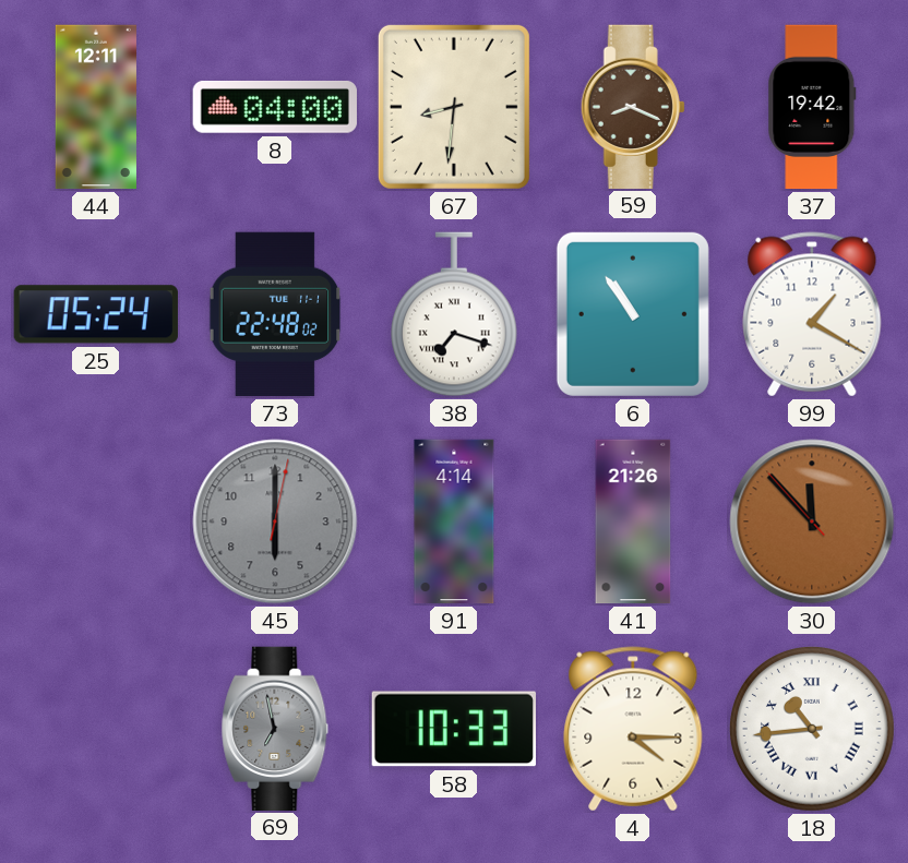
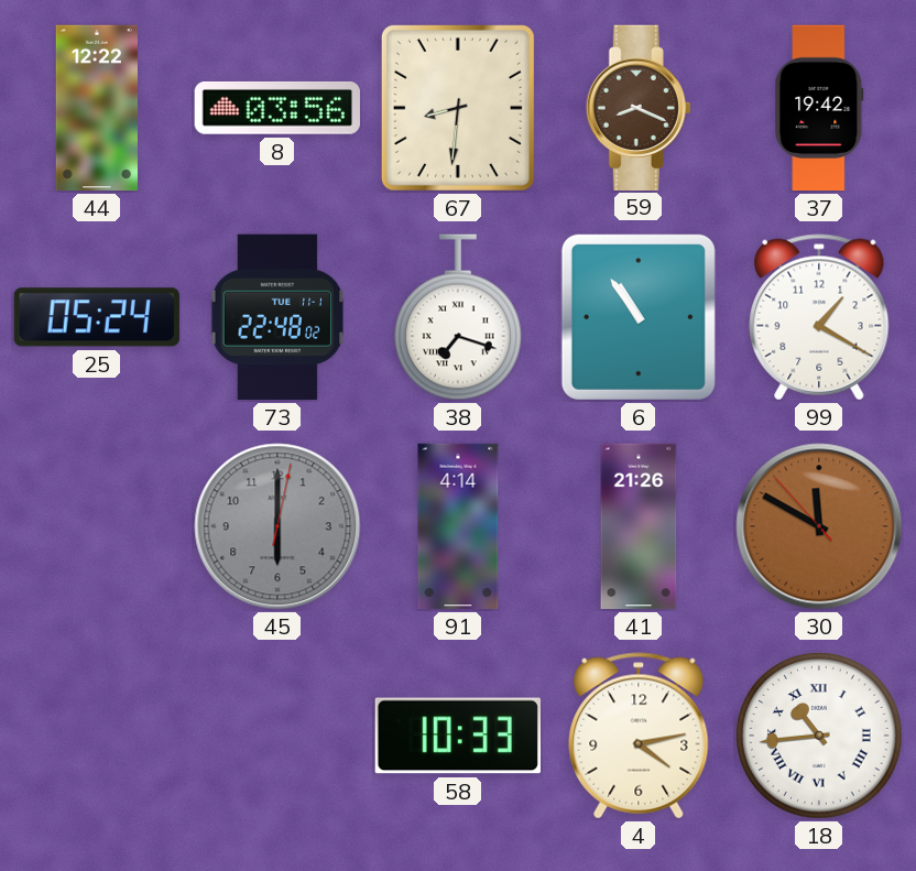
44: 12:11 -> 12:22
8: 04:00 -> 03:56
30: 11:52 -> 11:49
69: 6:58 -> none
4: 4:15 -> 4:13
